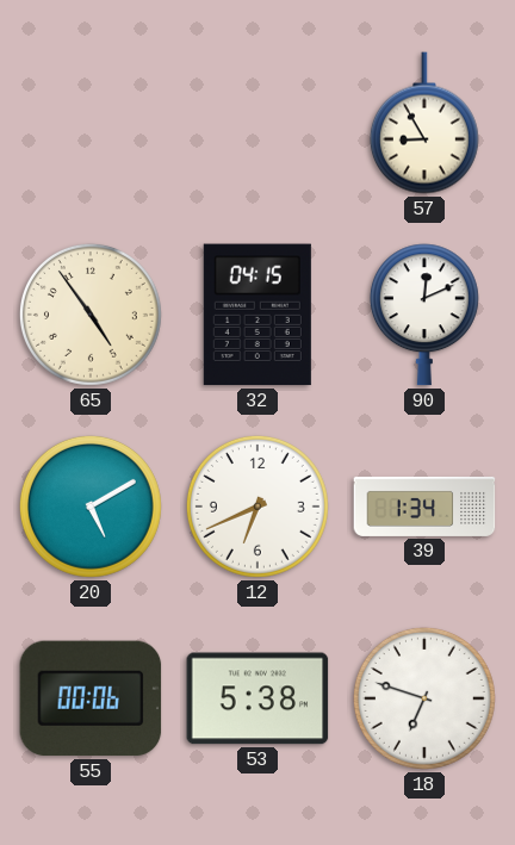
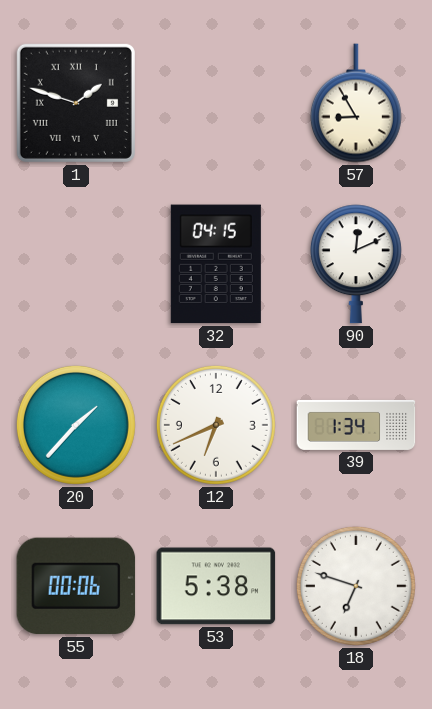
1: none -> 1:48
65: 4:54 -> none
20: 5:10 -> 1:37
